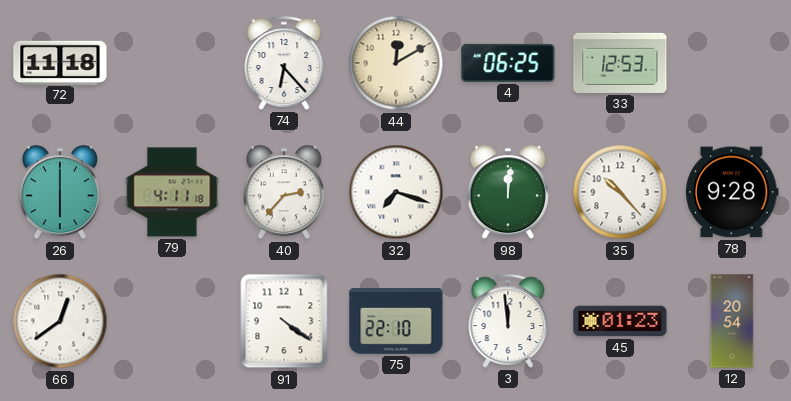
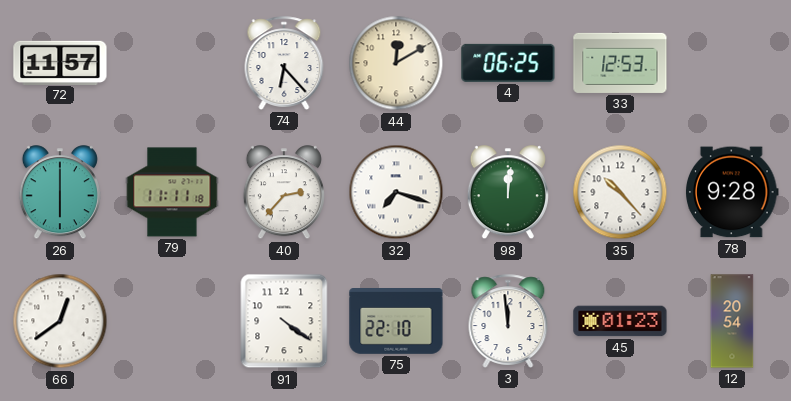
72: 11:18 -> 11:57
79: 4:11 -> 11:11
